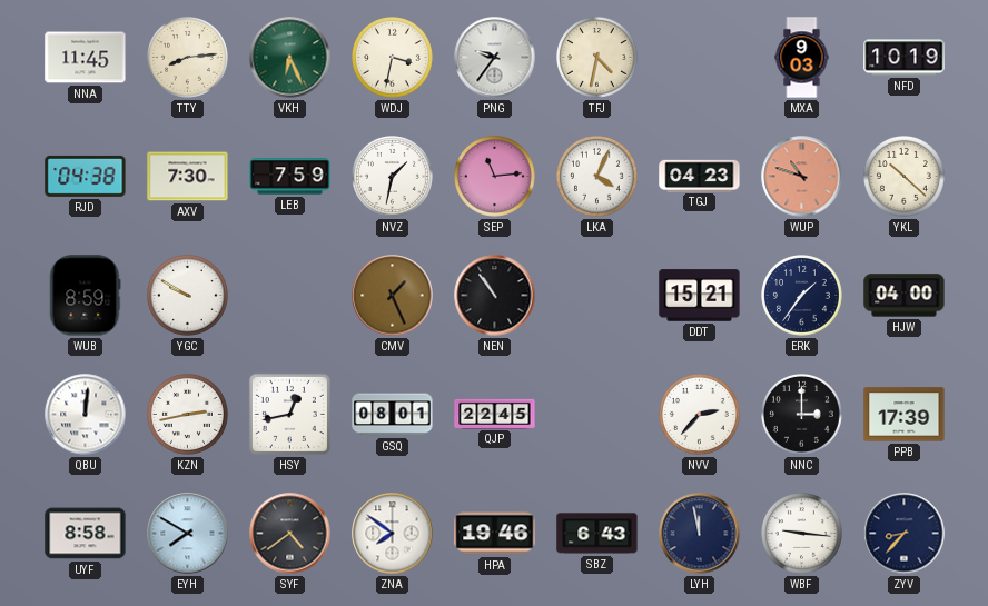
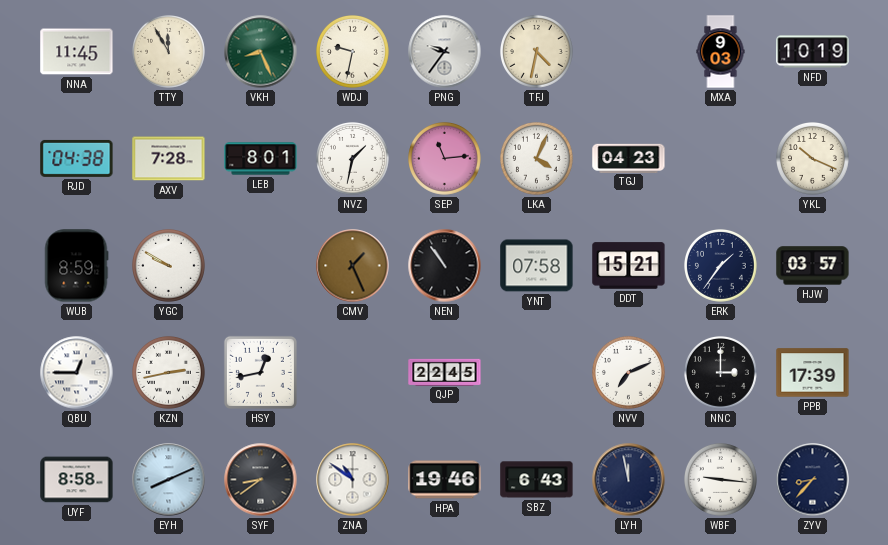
TTY: 8:14 -> 11:55
VKH: 6:26 -> 8:26
WDJ: 3:32 -> 9:32
AXV: 7:30 -> 7:28
LEB: 7:59 -> 8:01
WUP: 10:48 -> none
YKL: 10:22 -> 10:19
YNT: none -> 07:58
HJW: 04:00 -> 03:57
QBU: 12:01 -> 12:45
GSQ: 08:01 -> none
NVV: 2:37 -> 7:11
EYH: 7:50 -> 8:11
SYF: 4:39 -> 8:39
ZNA: 7:51 -> 10:51
